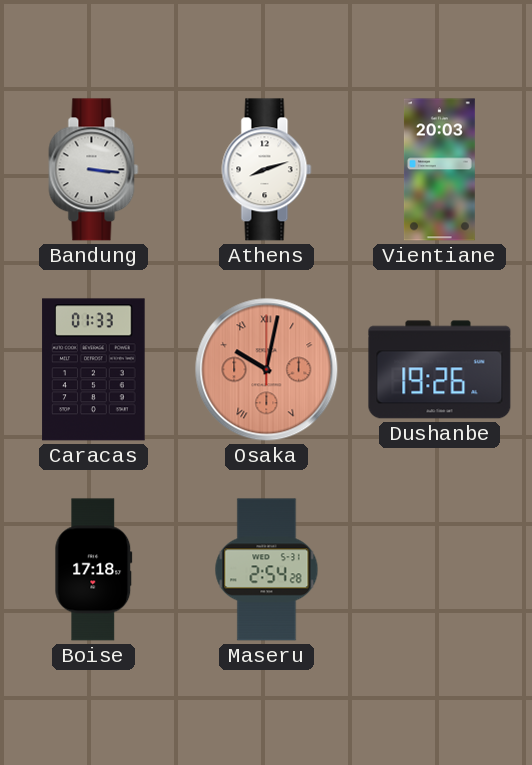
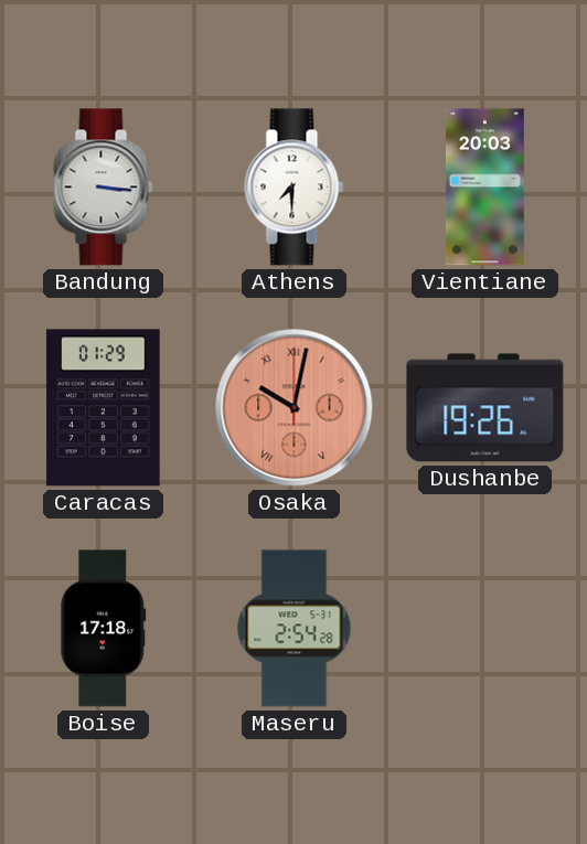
Athens: 8:12 -> 7:30
Caracas: 01:33 -> 01:29
